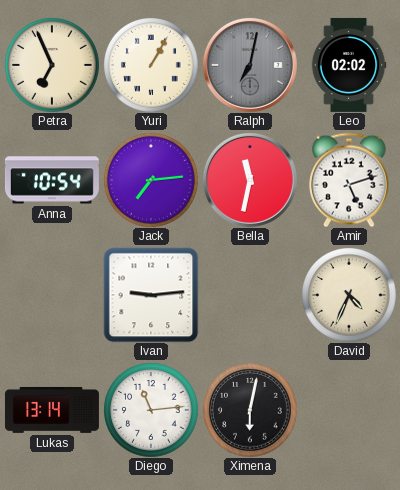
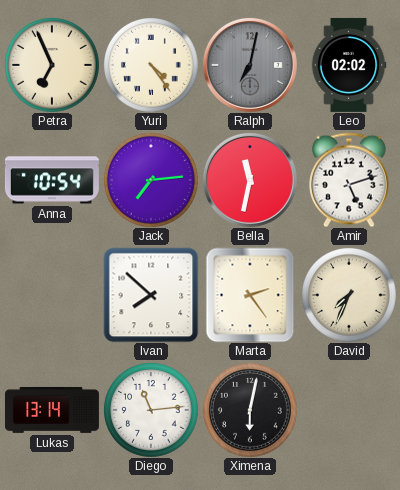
Yuri: 1:05 -> 4:24
Ivan: 9:14 -> 7:52
Marta: none -> 2:24
David: 4:34 -> 7:34
